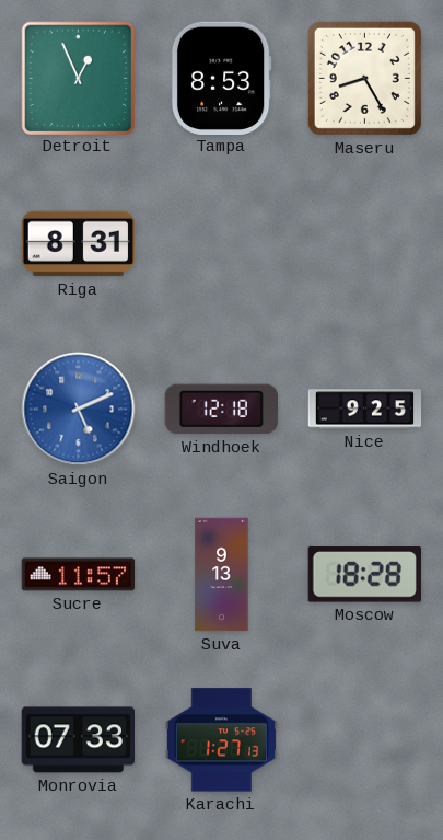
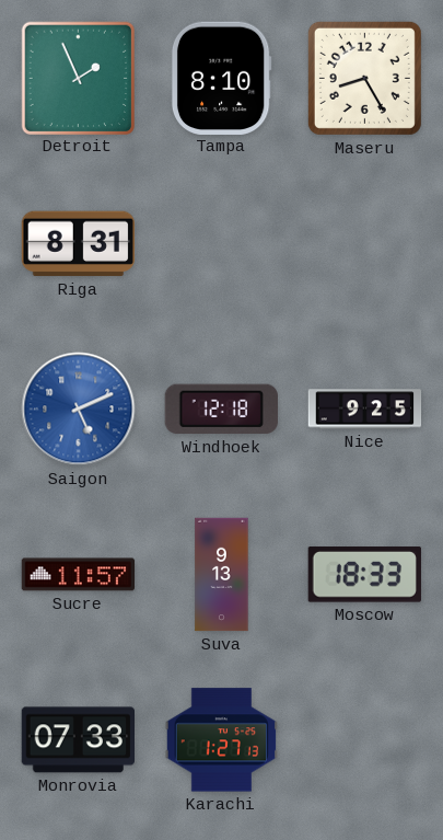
Detroit: 12:56 -> 1:56
Tampa: 8:53 -> 8:10
Moscow: 18:28 -> 18:33
